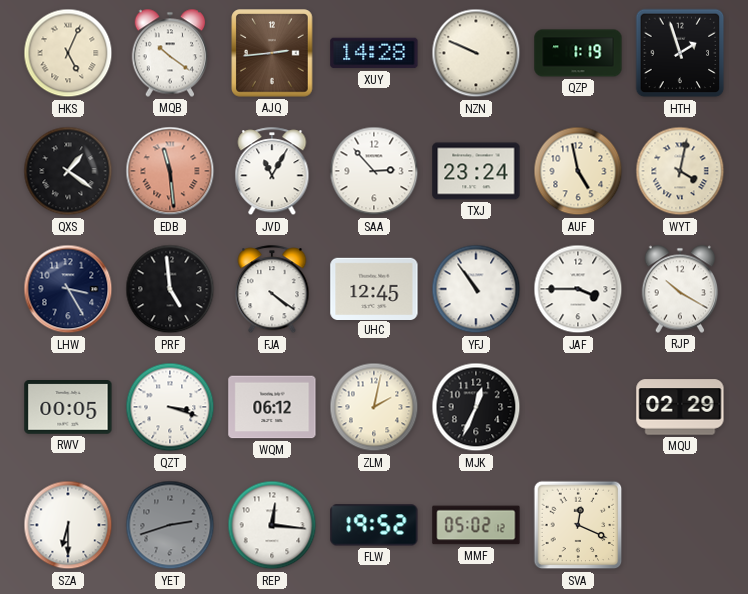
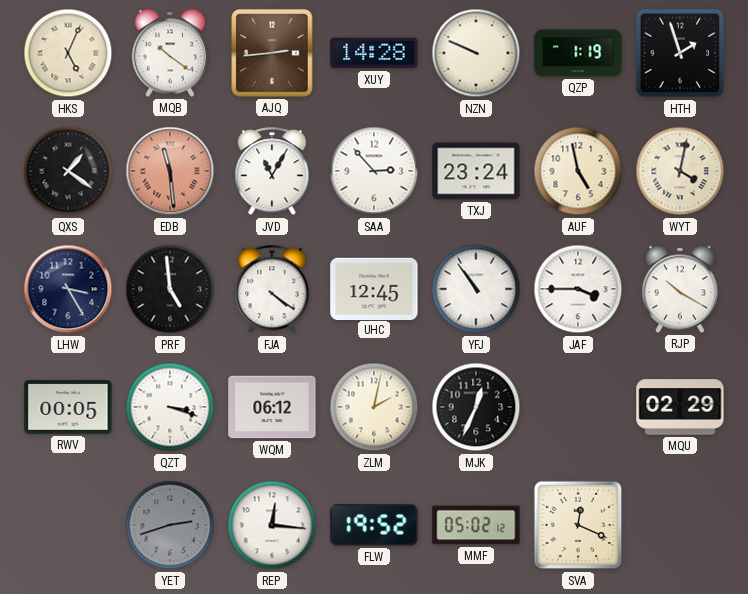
SZA: 6:30 -> none
